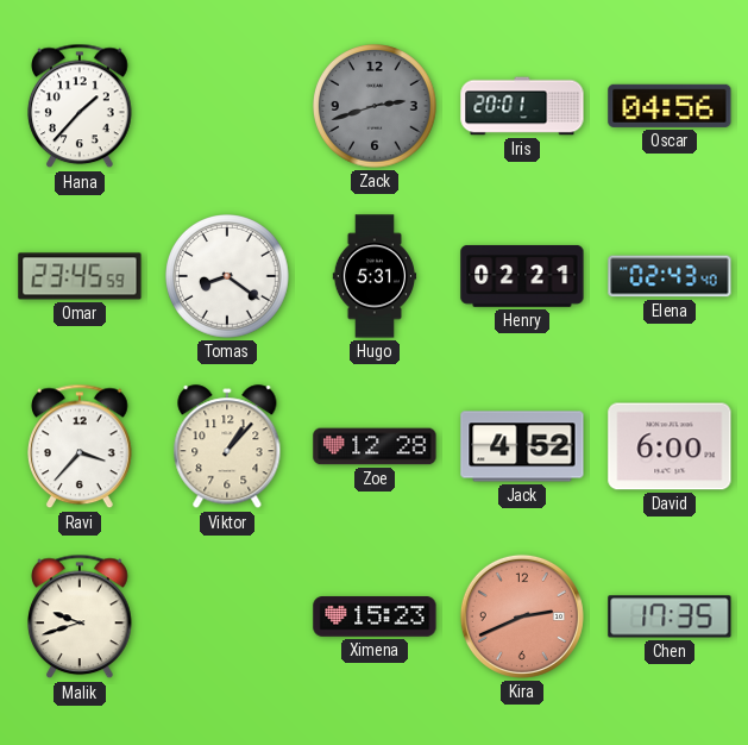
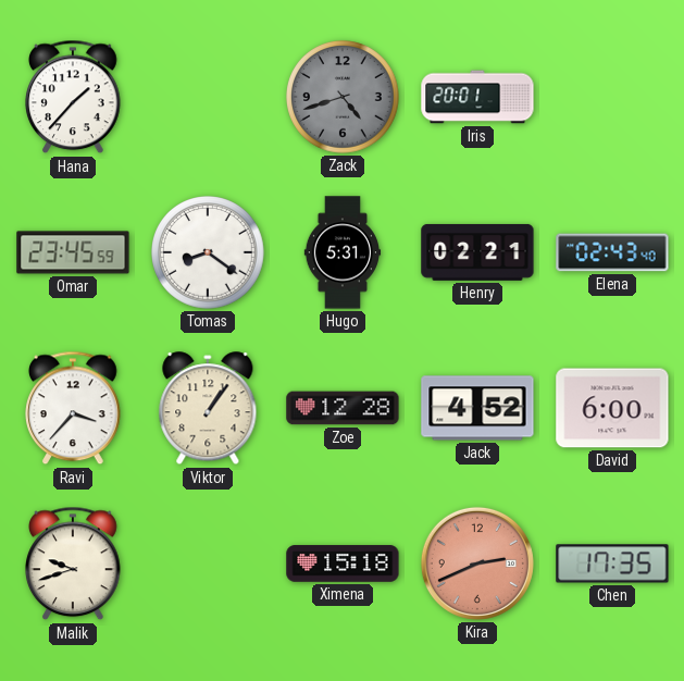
Zack: 2:42 -> 4:42
Oscar: 04:56 -> none
Viktor: 1:07 -> 1:06
Ximena: 15:23 -> 15:18
